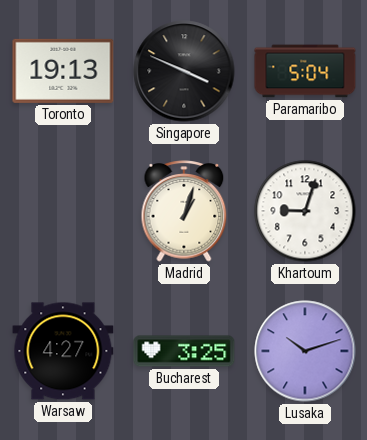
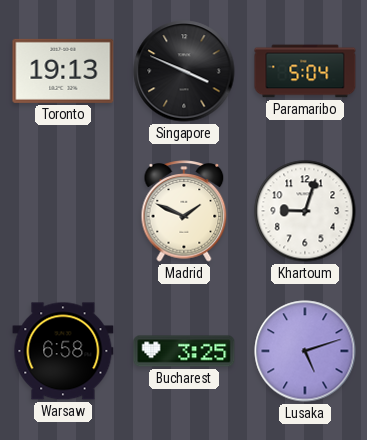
Madrid: 1:03 -> 1:49
Warsaw: 4:27 -> 6:58
Lusaka: 10:12 -> 5:12
